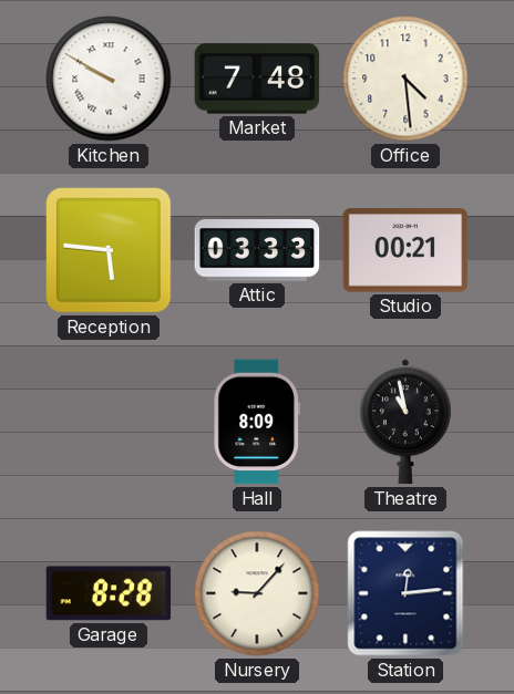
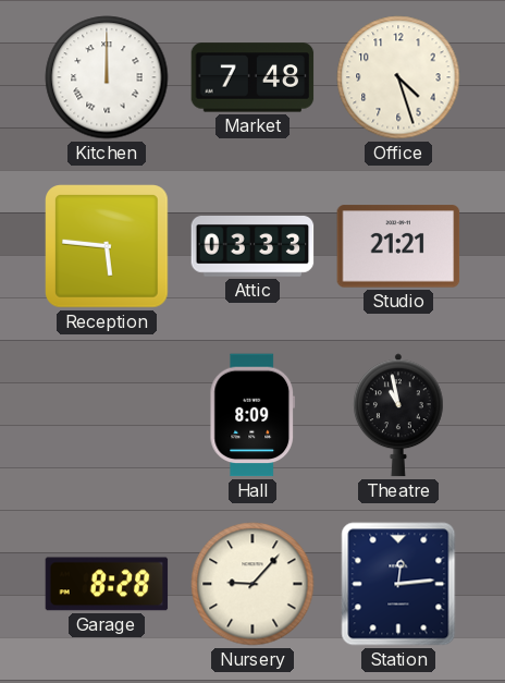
Kitchen: 9:50 -> 12:00
Office: 4:29 -> 4:27
Studio: 00:21 -> 21:21
